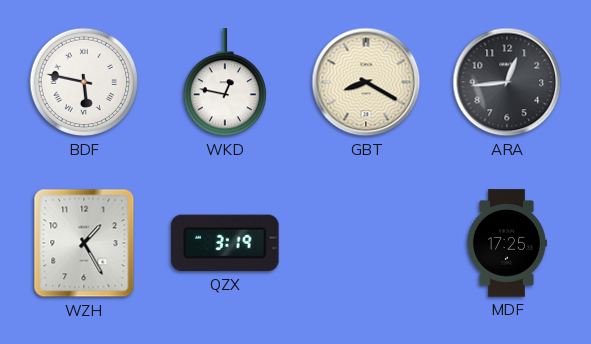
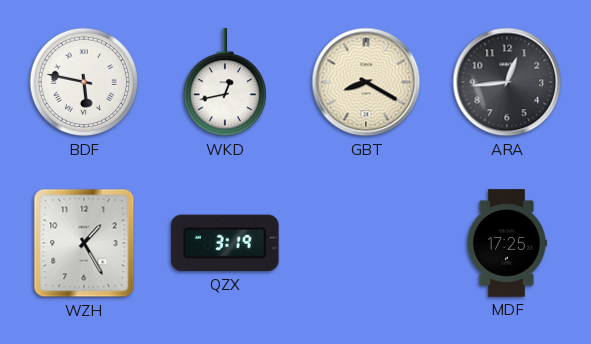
WKD: 12:47 -> 12:43
